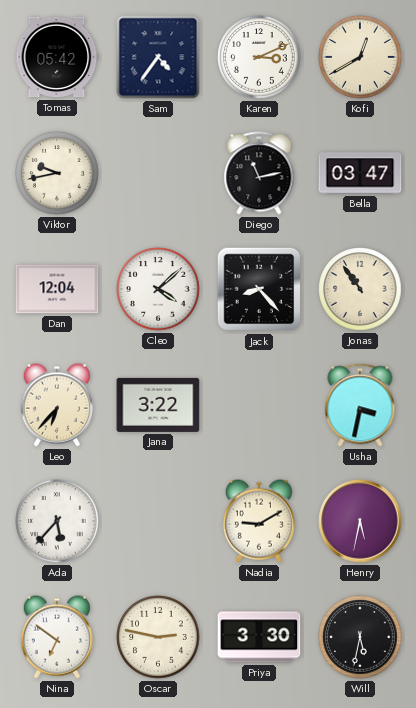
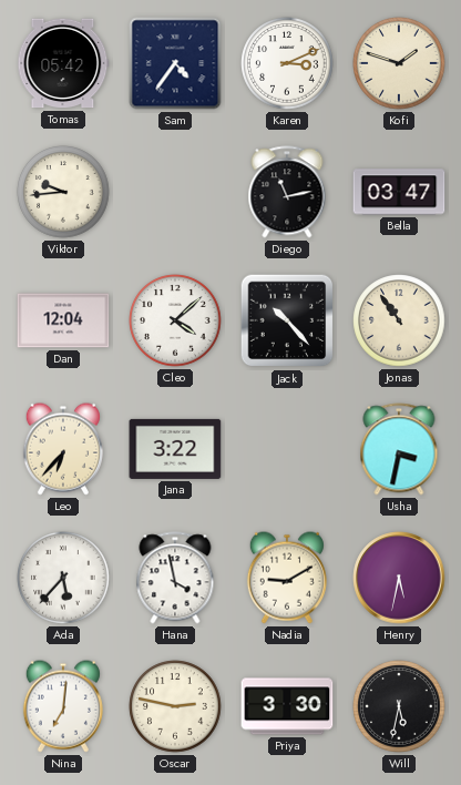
Kofi: 12:40 -> 1:48
Viktor: 9:43 -> 9:44
Jack: 8:23 -> 10:23
Hana: none -> 3:58
Nina: 6:51 -> 7:01
